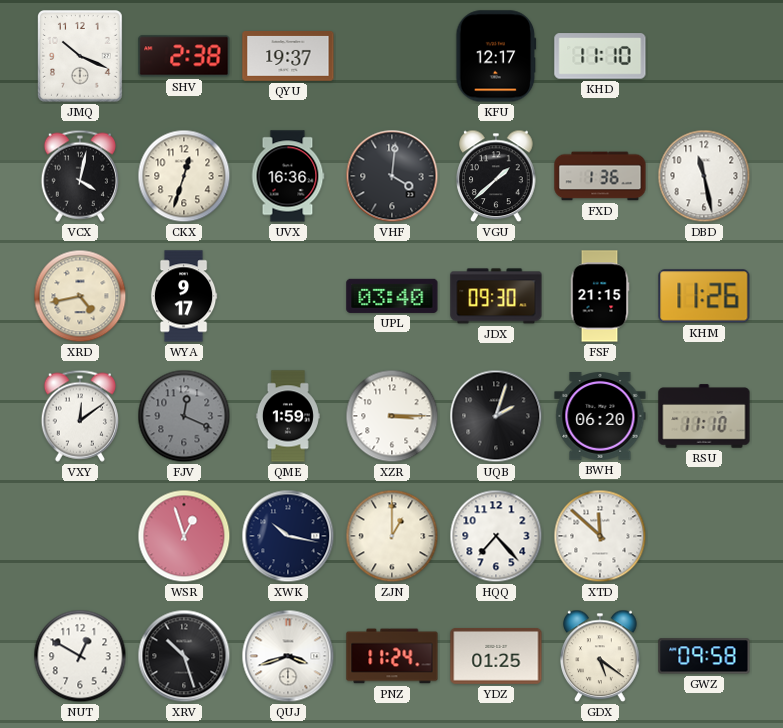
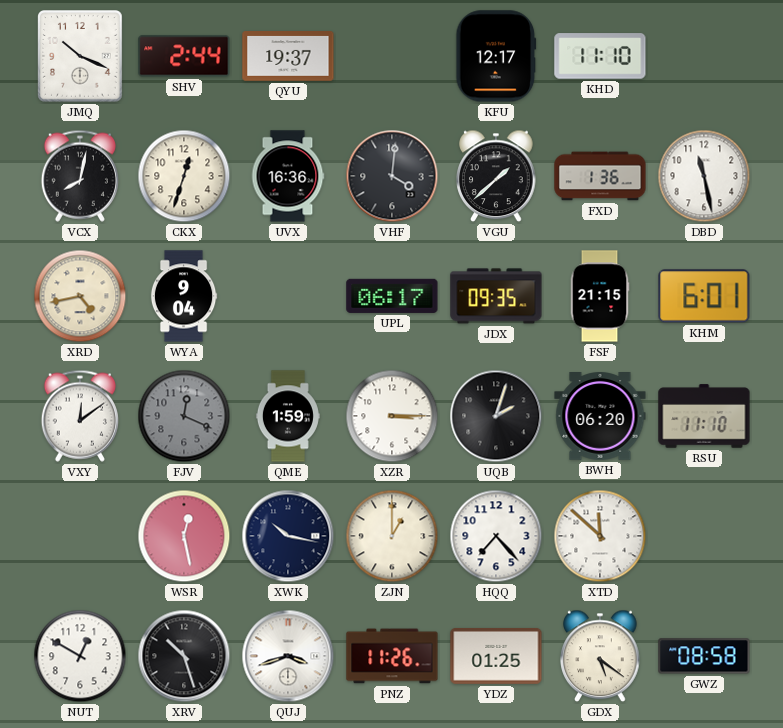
SHV: 2:38 -> 2:44
VCX: 4:02 -> 8:02
WYA: 9:17 -> 9:04
UPL: 03:40 -> 06:17
JDX: 09:30 -> 09:35
KHM: 11:26 -> 6:01
WSR: 12:57 -> 12:28
PNZ: 11:24 -> 11:26
GWZ: 09:58 -> 08:58
